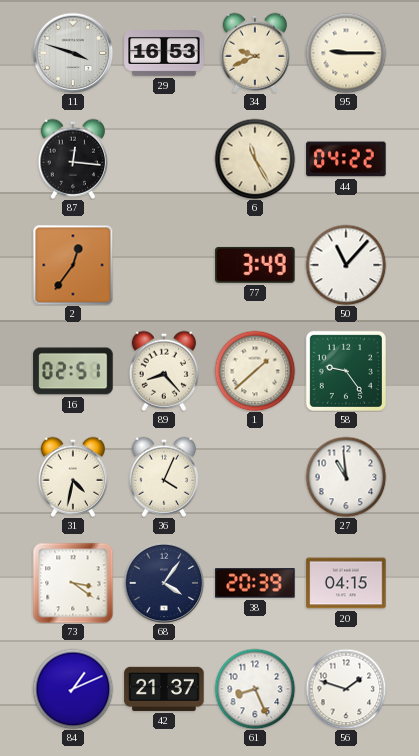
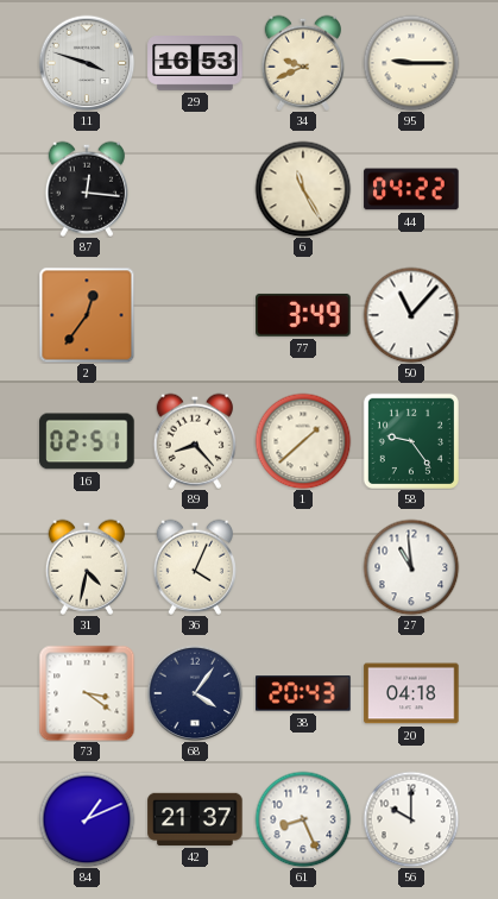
38: 20:39 -> 20:43
20: 04:15 -> 04:18
56: 1:48 -> 10:00
